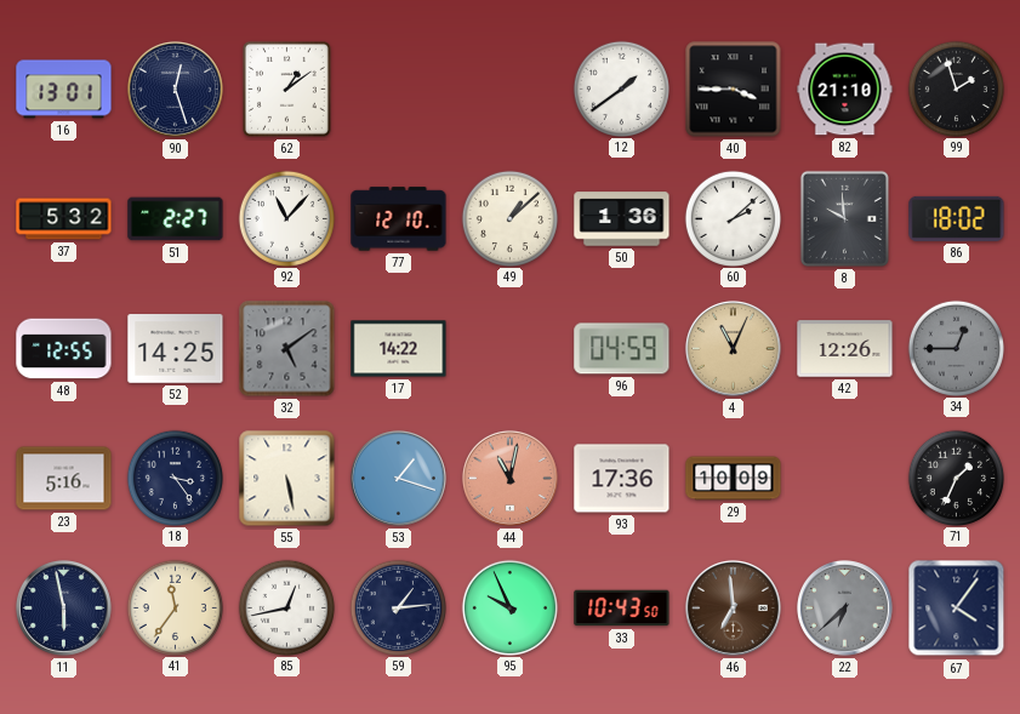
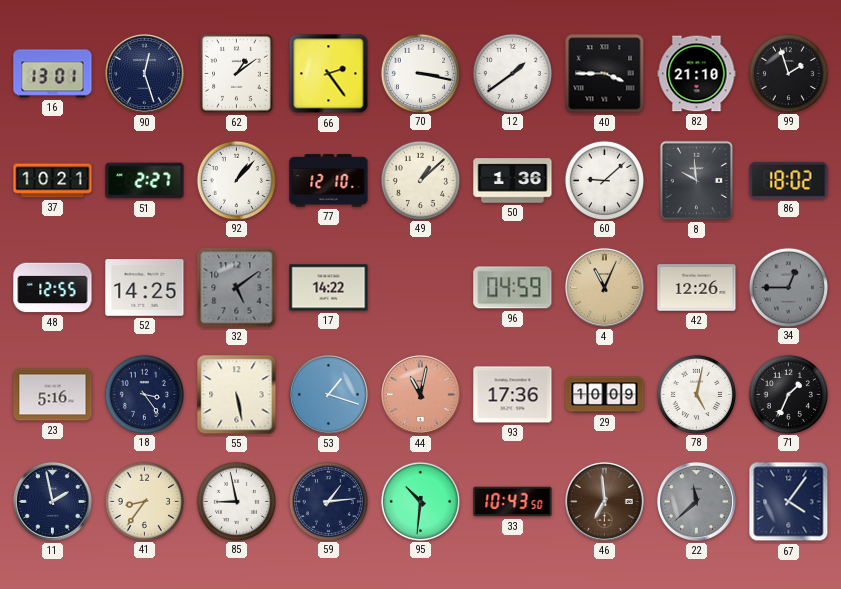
66: none -> 2:24
70: none -> 3:17
37: 5:32 -> 10:21
92: 11:07 -> 1:07
60: 2:08 -> 9:08
78: none -> 5:02
11: 5:58 -> 1:58
41: 11:36 -> 8:36
85: 12:43 -> 8:58
95: 9:56 -> 10:31
22: 6:38 -> 11:38
